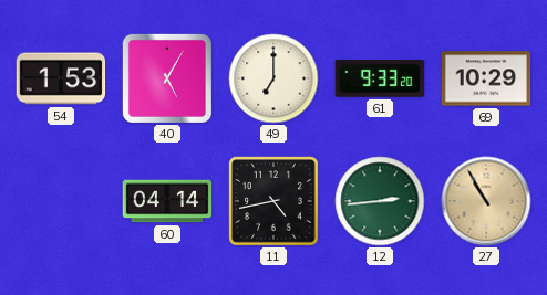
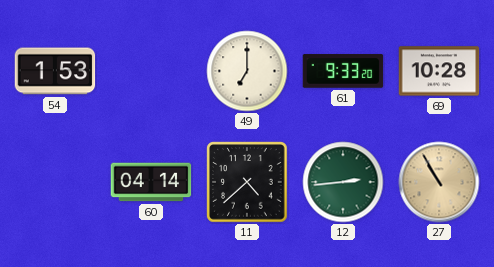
40: 5:05 -> none
69: 10:29 -> 10:28
11: 4:43 -> 4:38
